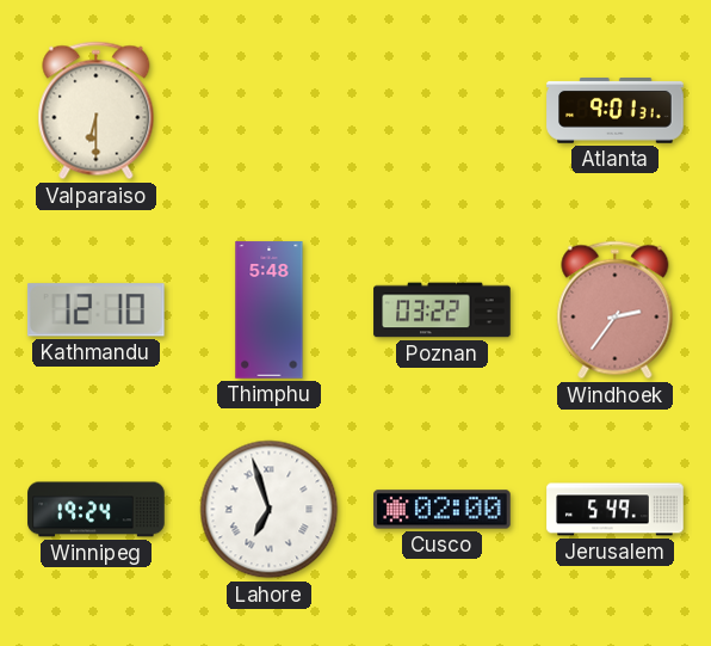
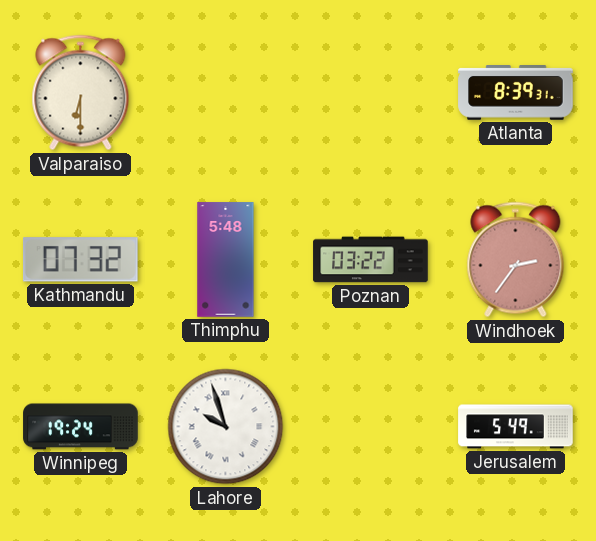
Atlanta: 9:01 -> 8:39
Kathmandu: 12:10 -> 07:32
Lahore: 6:57 -> 9:57
Cusco: 02:00 -> none
